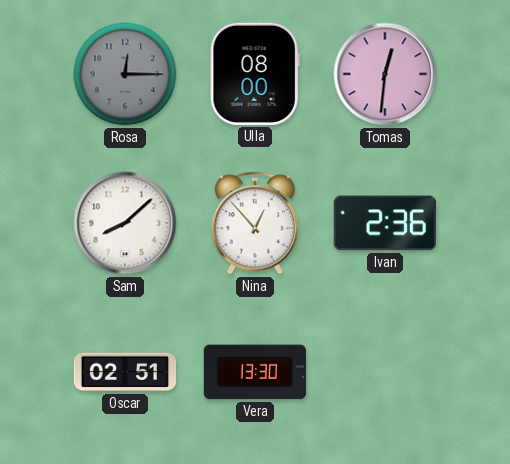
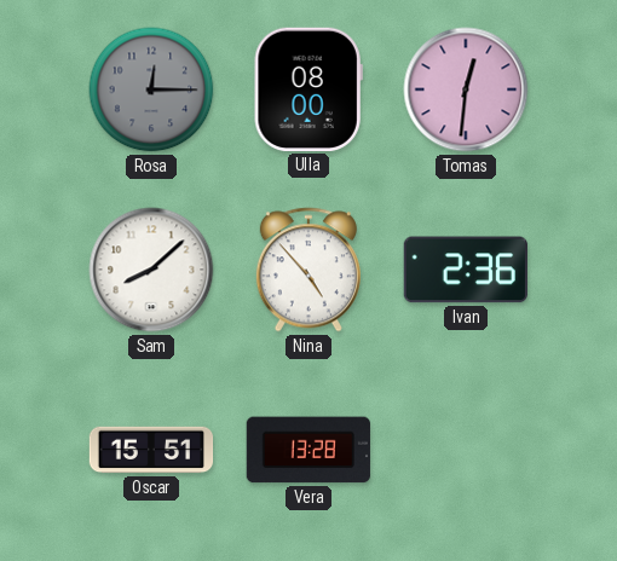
Nina: 12:53 -> 4:53
Oscar: 02:51 -> 15:51
Vera: 13:30 -> 13:28
